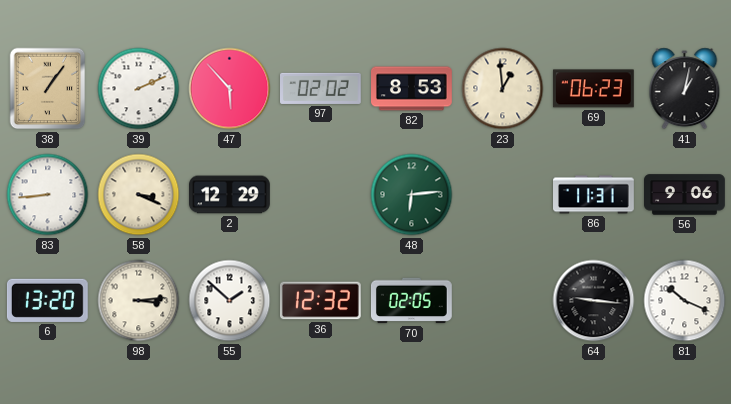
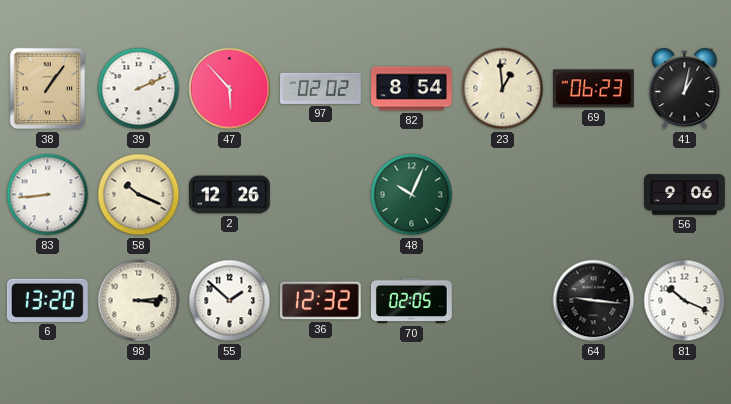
82: 8:53 -> 8:54
58: 3:19 -> 10:19
2: 12:29 -> 12:26
48: 6:14 -> 10:04
86: 11:31 -> none
